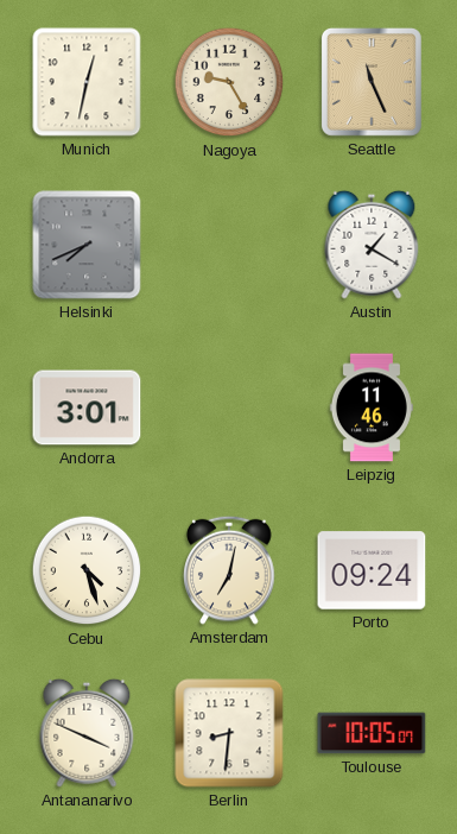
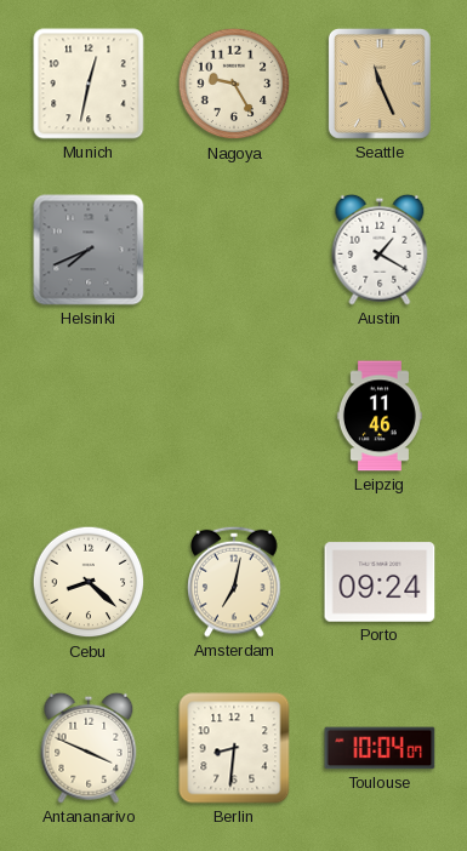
Andorra: 3:01 -> none
Cebu: 4:27 -> 8:22
Toulouse: 10:05 -> 10:04
